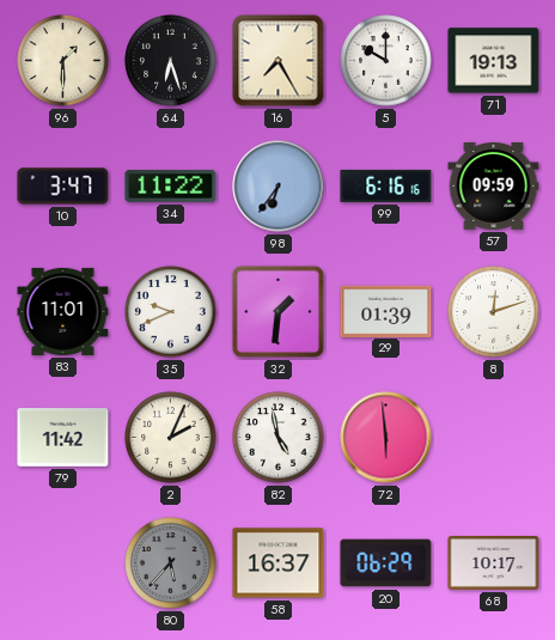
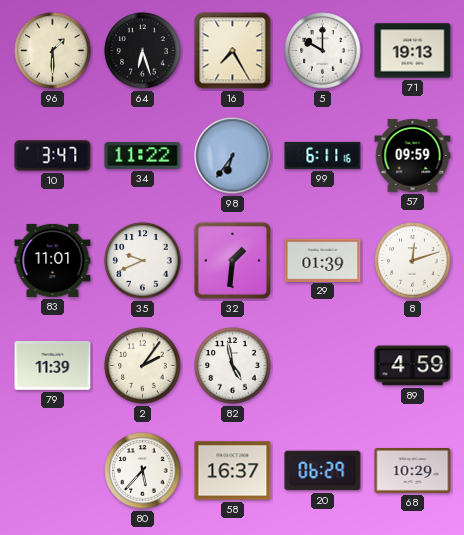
99: 6:16 -> 6:11
79: 11:42 -> 11:39
2: 2:04 -> 2:06
72: 5:59 -> none
89: none -> 4:59
80 dial: grey -> white
68: 10:17 -> 10:29
